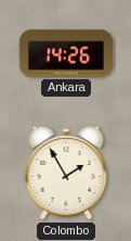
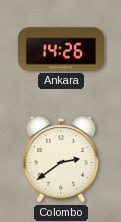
Colombo: 1:55 -> 2:39
